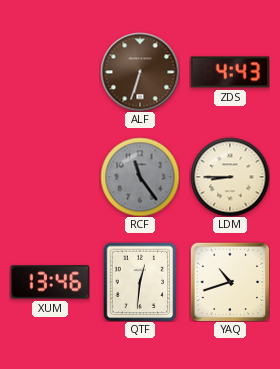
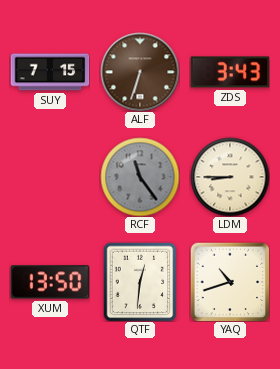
SUY: none -> 7:15
ZDS: 4:43 -> 3:43
XUM: 13:46 -> 13:50
